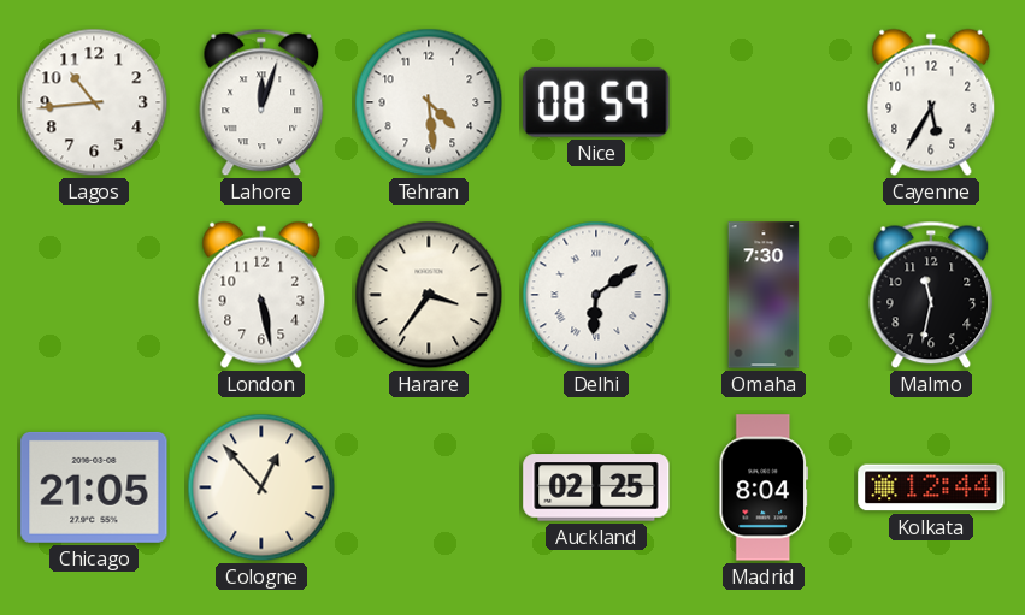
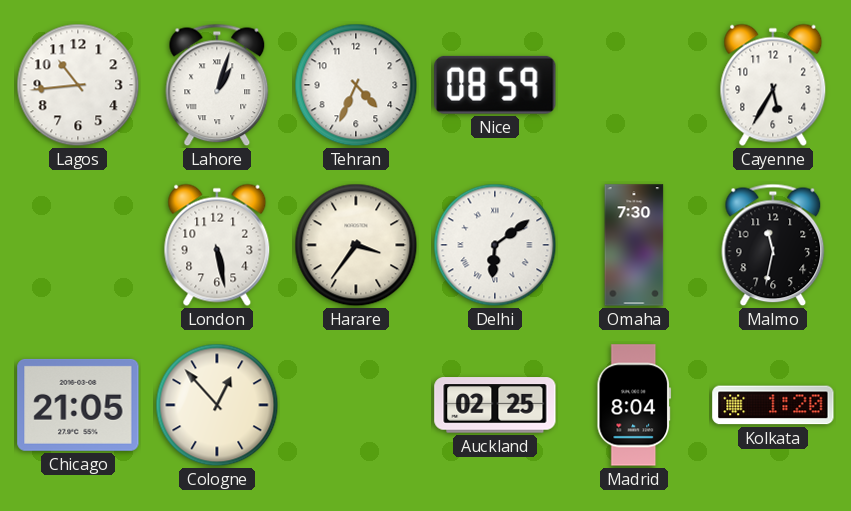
Lahore: 12:03 -> 1:03
Tehran: 4:29 -> 4:34
Kolkata: 12:44 -> 1:20
